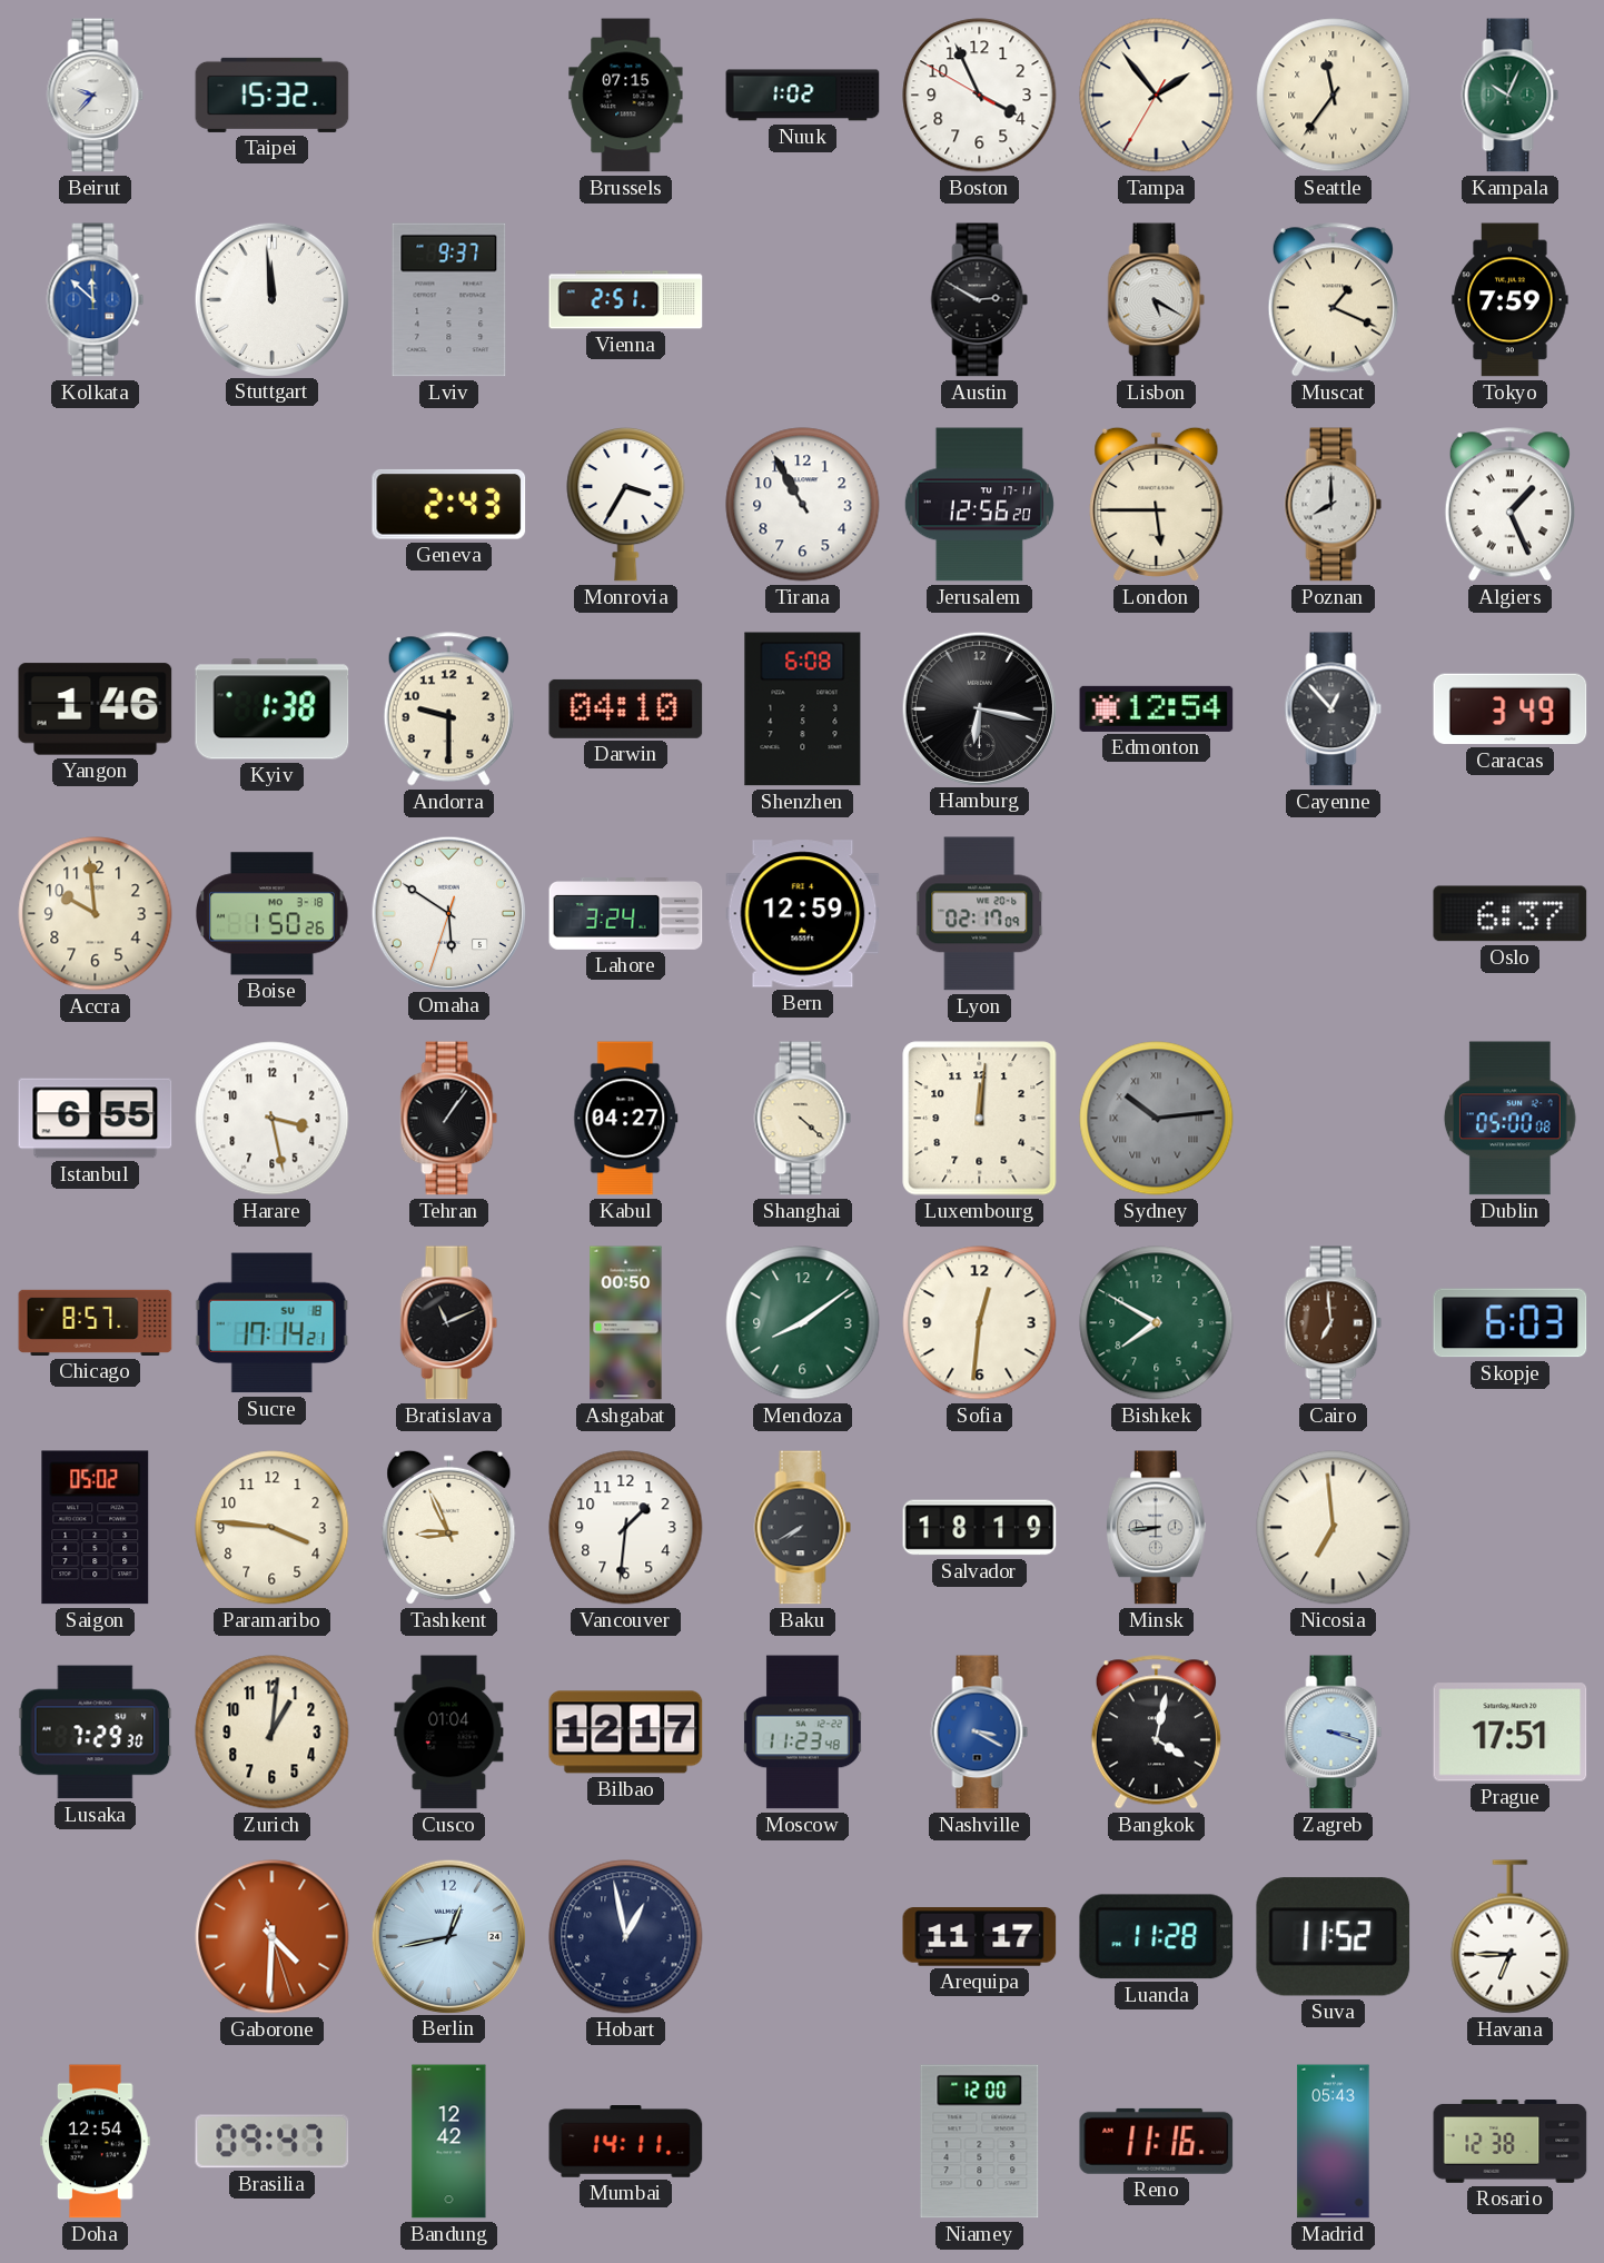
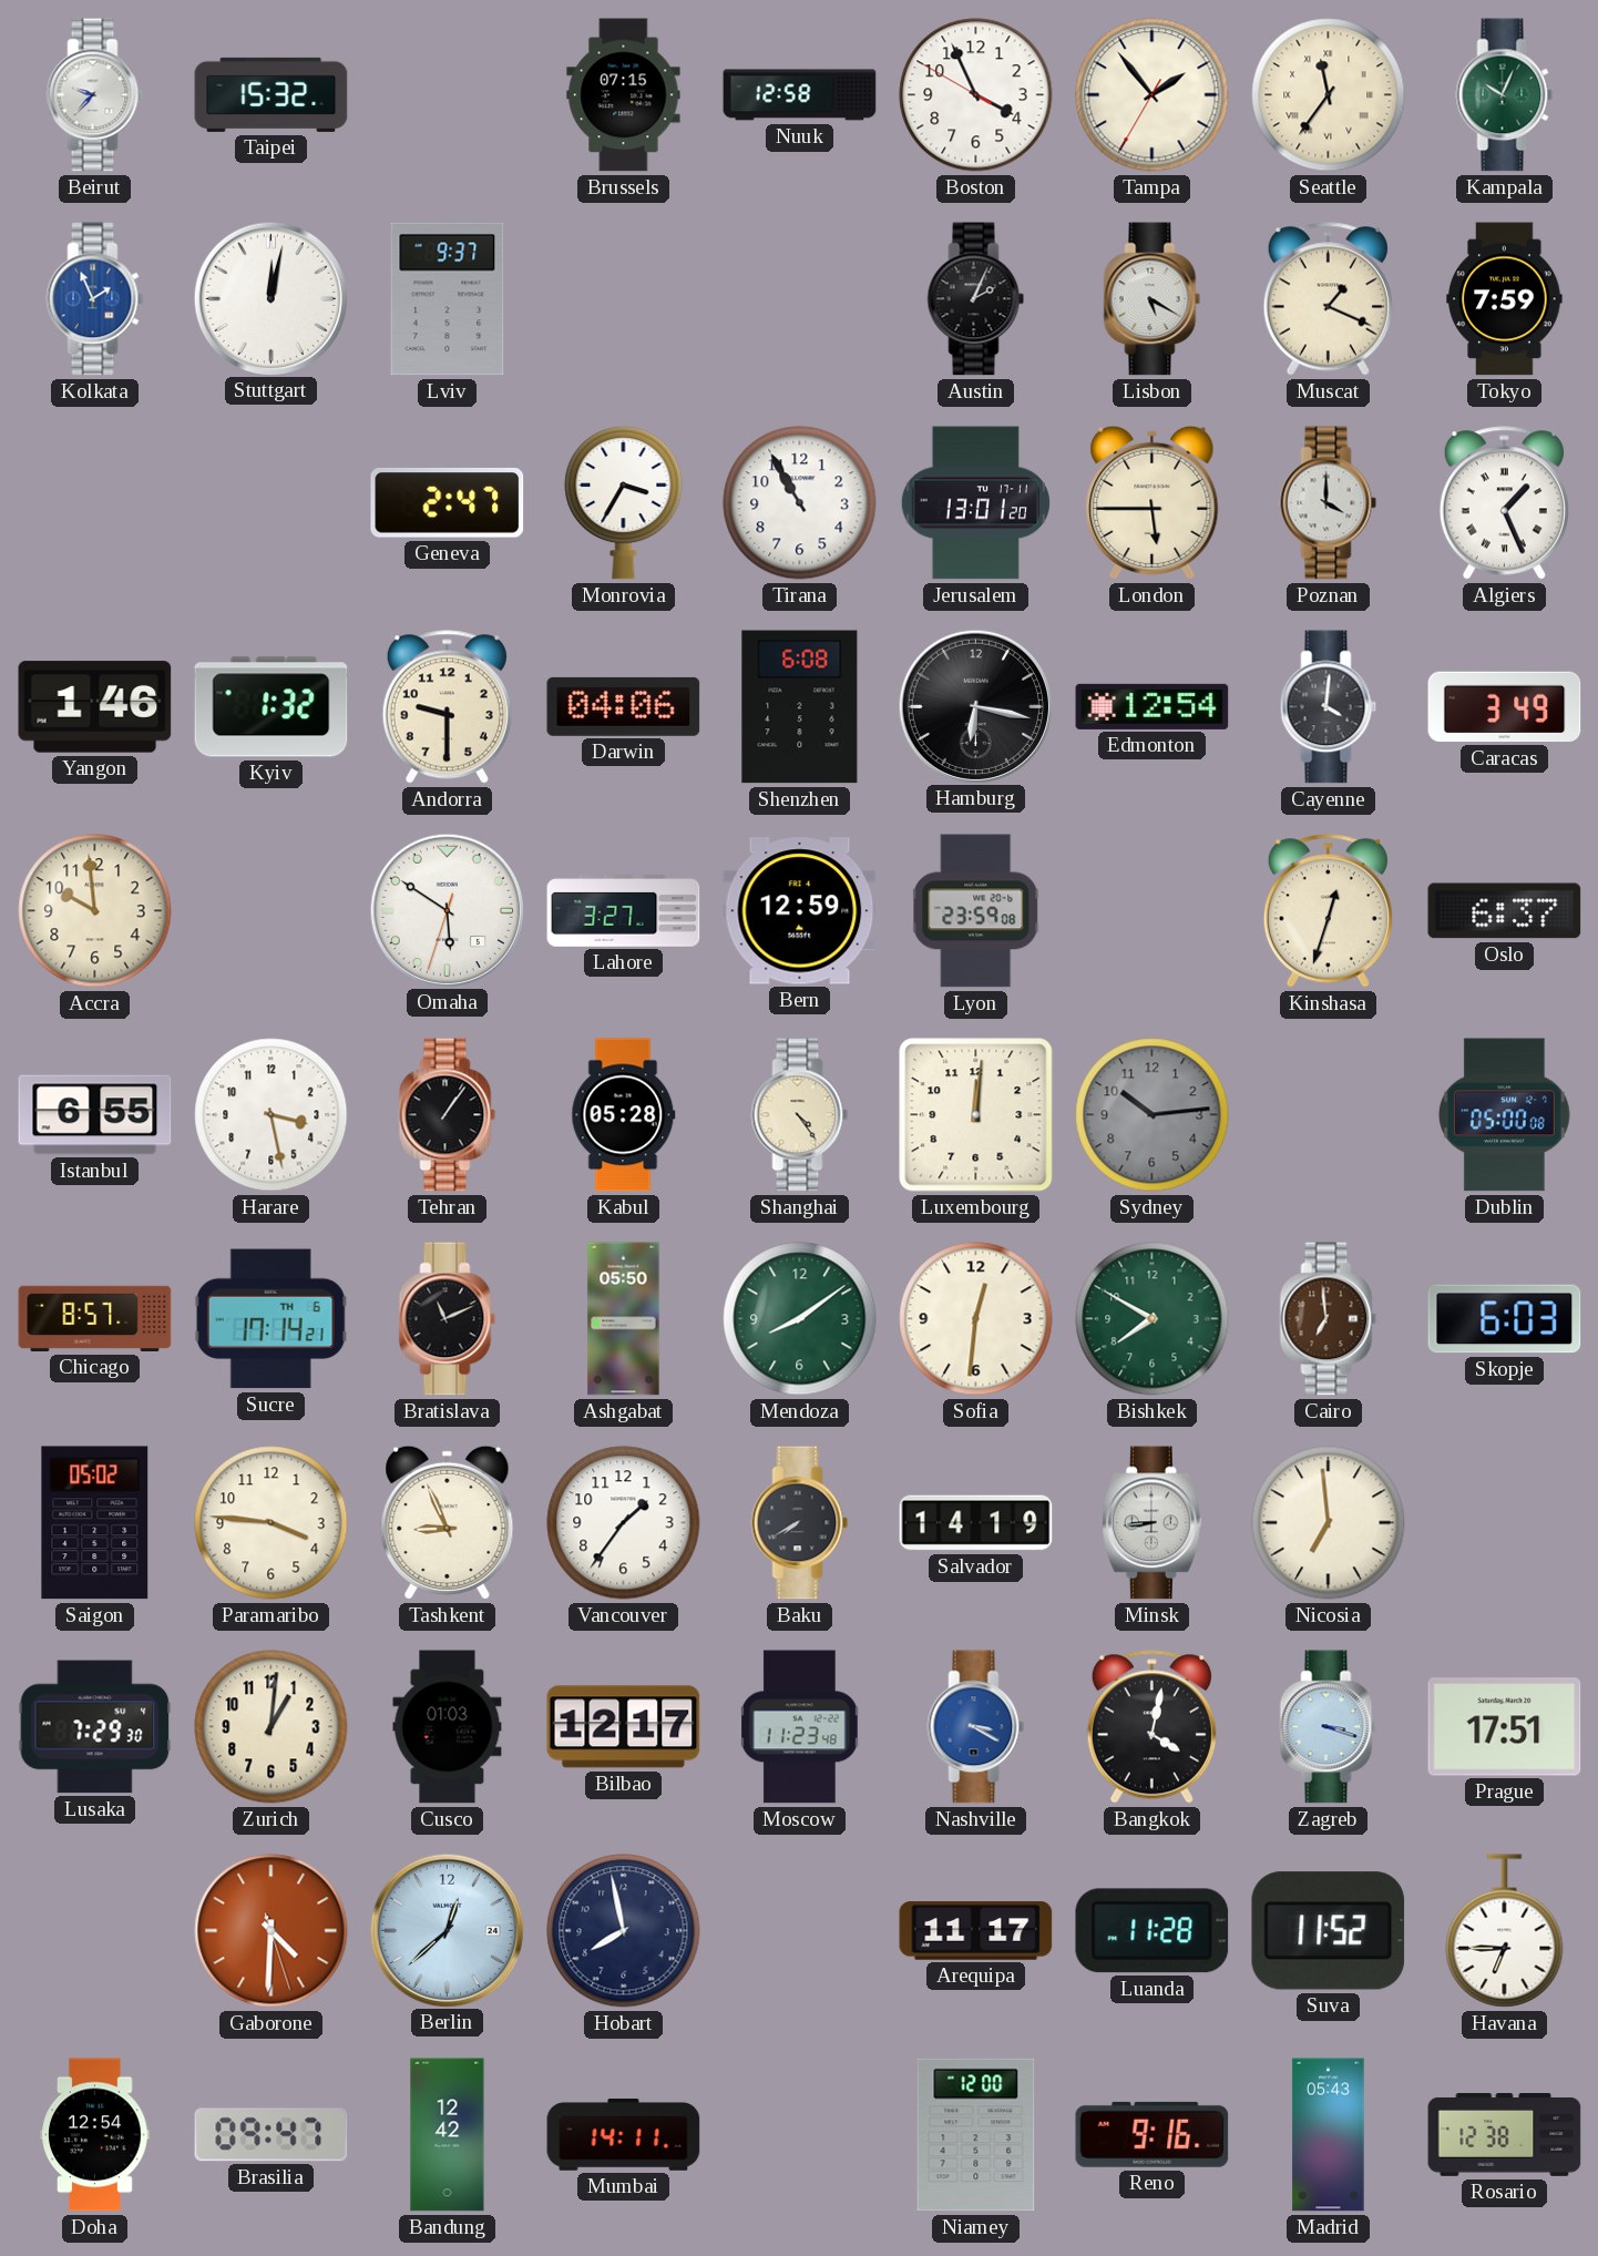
Nuuk: 1:02 -> 12:58
Kolkata: 11:52 -> 1:56
Stuttgart: 11:59 -> 12:02
Vienna: 2:51 -> none
Austin: 2:50 -> 2:04
Geneva: 2:43 -> 2:47
Jerusalem: 12:56 -> 13:01
Poznan: 8:00 -> 4:00
Kyiv: 1:38 -> 1:32
Darwin: 04:10 -> 04:06
Cayenne: 12:53 -> 4:01
Boise: 1:50 -> none
Lahore: 3:24 -> 3:27
Lyon: 02:17 -> 23:59
Kinshasa: none -> 12:33
Kabul: 04:27 -> 05:28
Shanghai: 4:22 -> 4:24
Sydney numerals: Roman -> Arabic
Sucre date: SU 18 -> TH 6
Ashgabat: 00:50 -> 05:50
Vancouver: 1:31 -> 1:36
Salvador: 18:19 -> 14:19
Cusco: 01:04 -> 01:03
Berlin: 12:43 -> 12:38
Hobart: 12:58 -> 7:58
Reno: 11:16 -> 9:16
